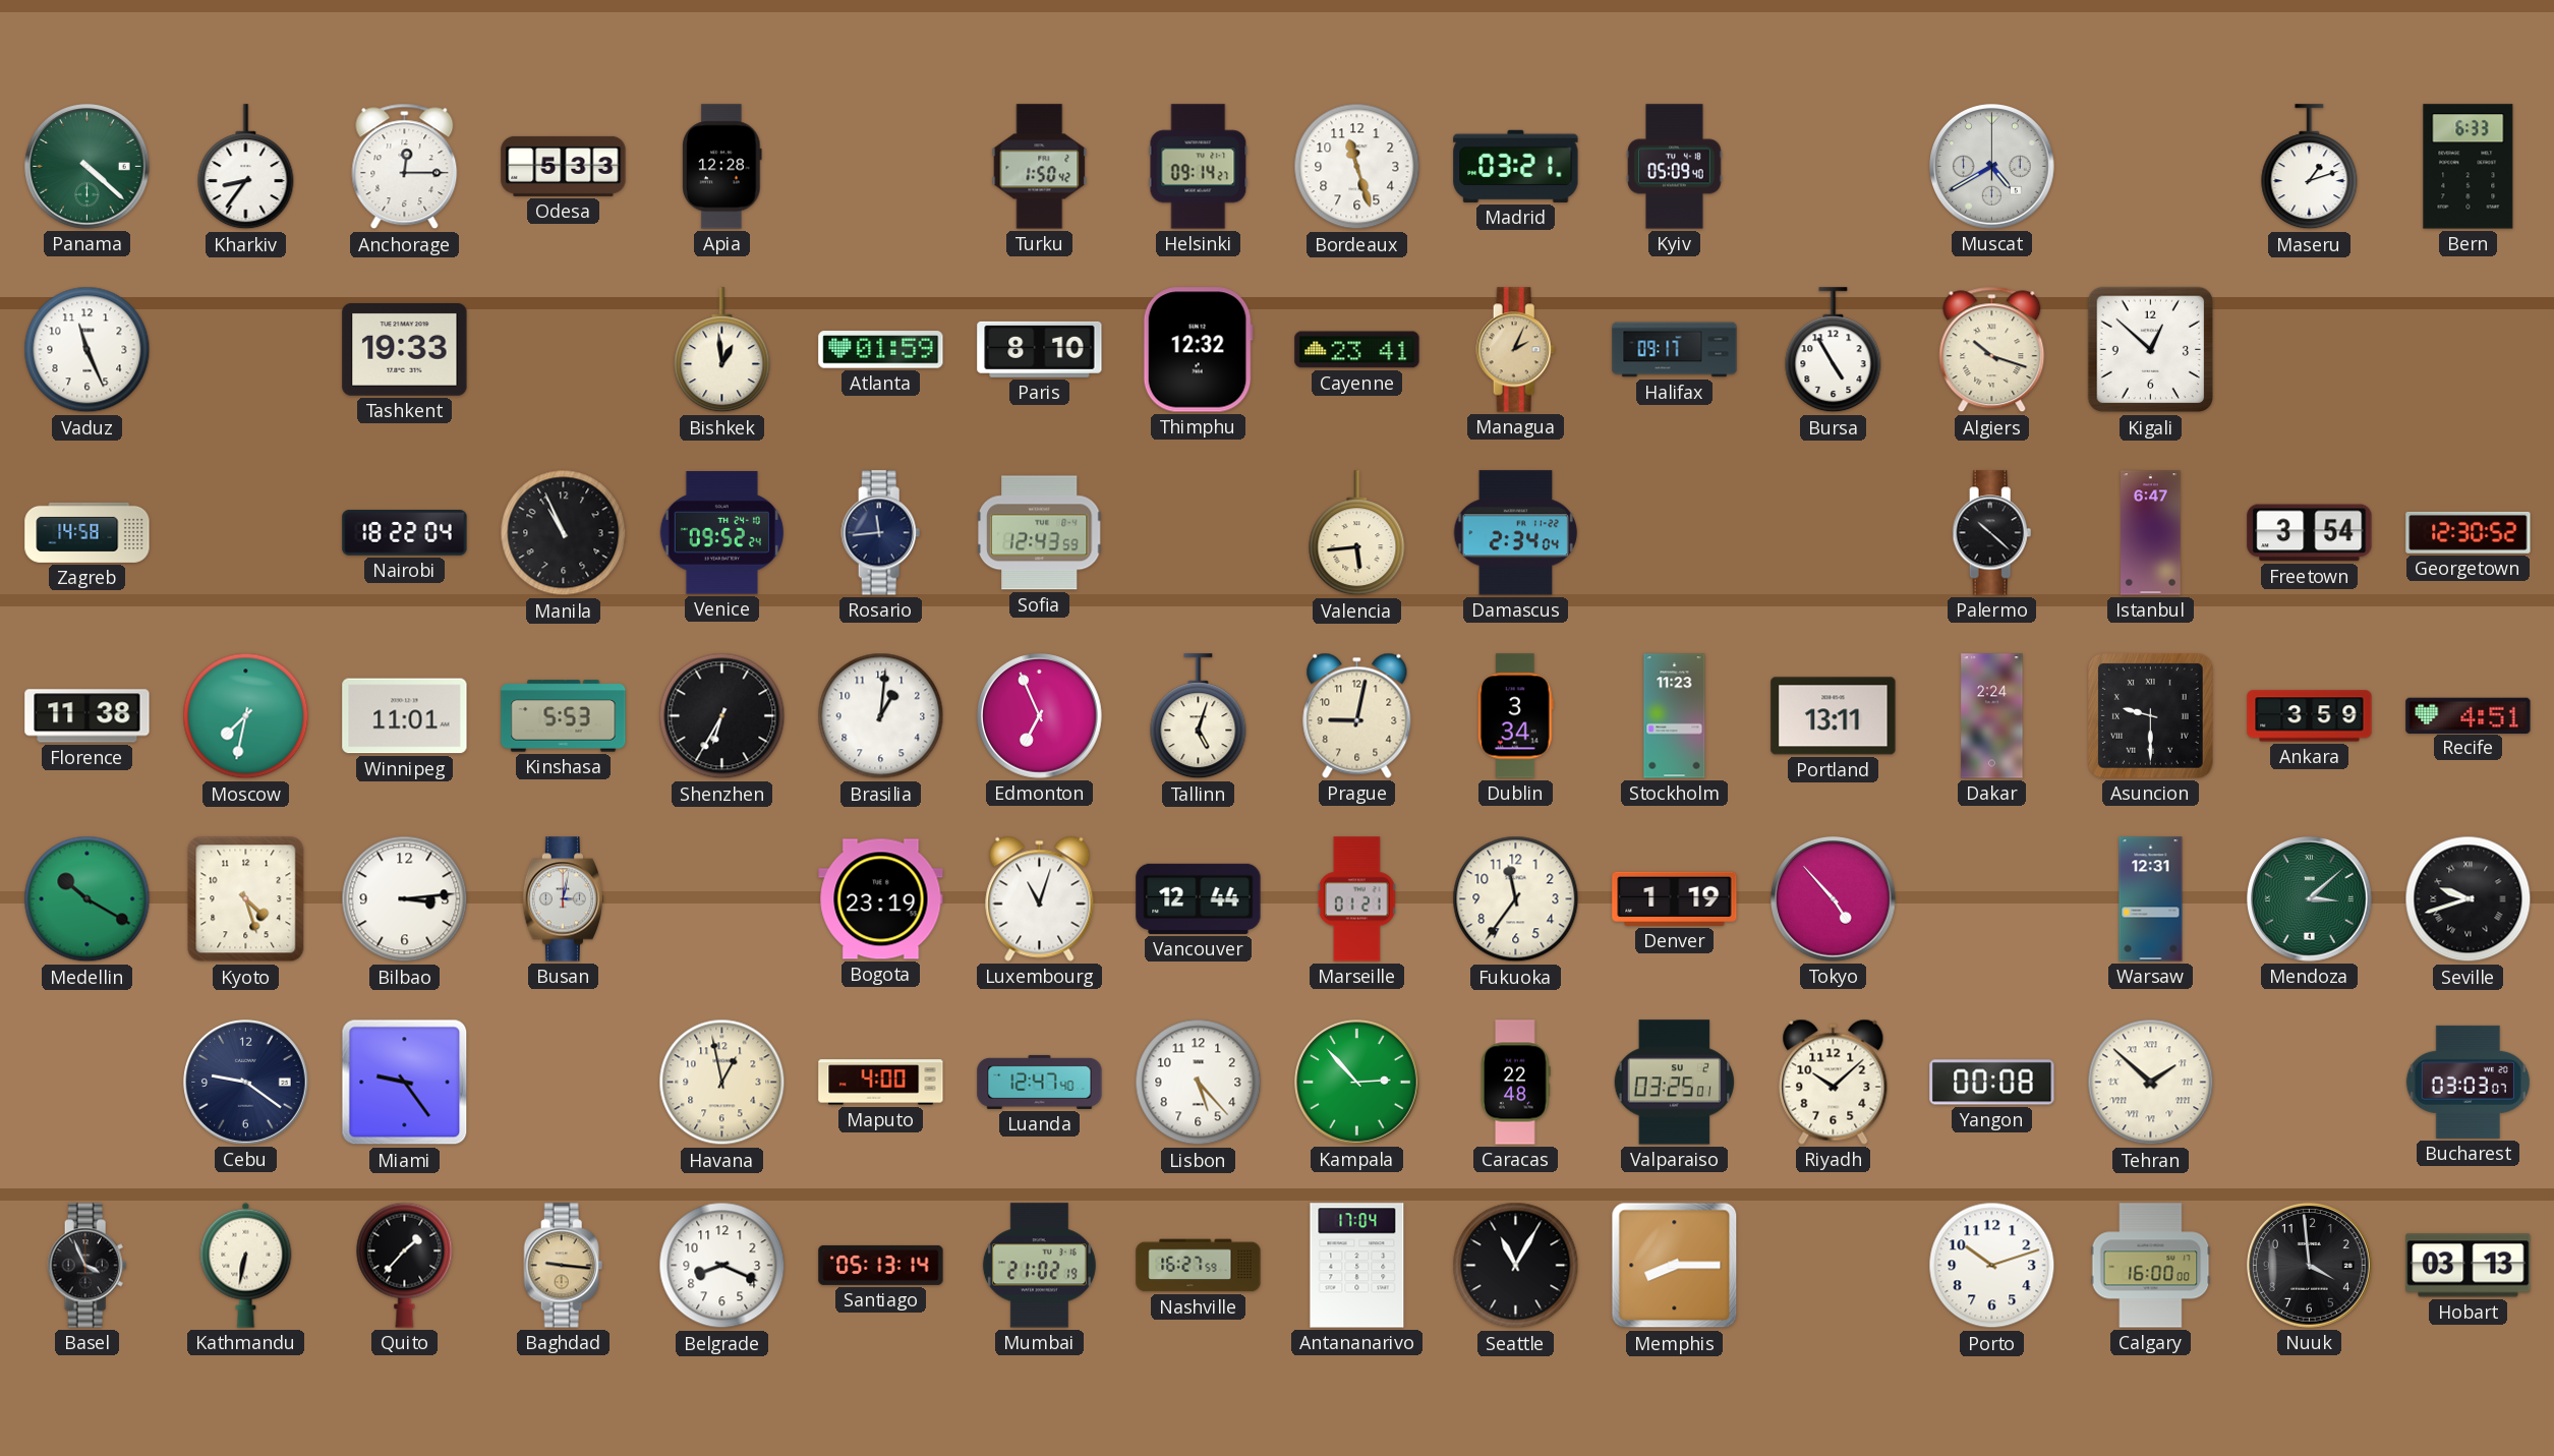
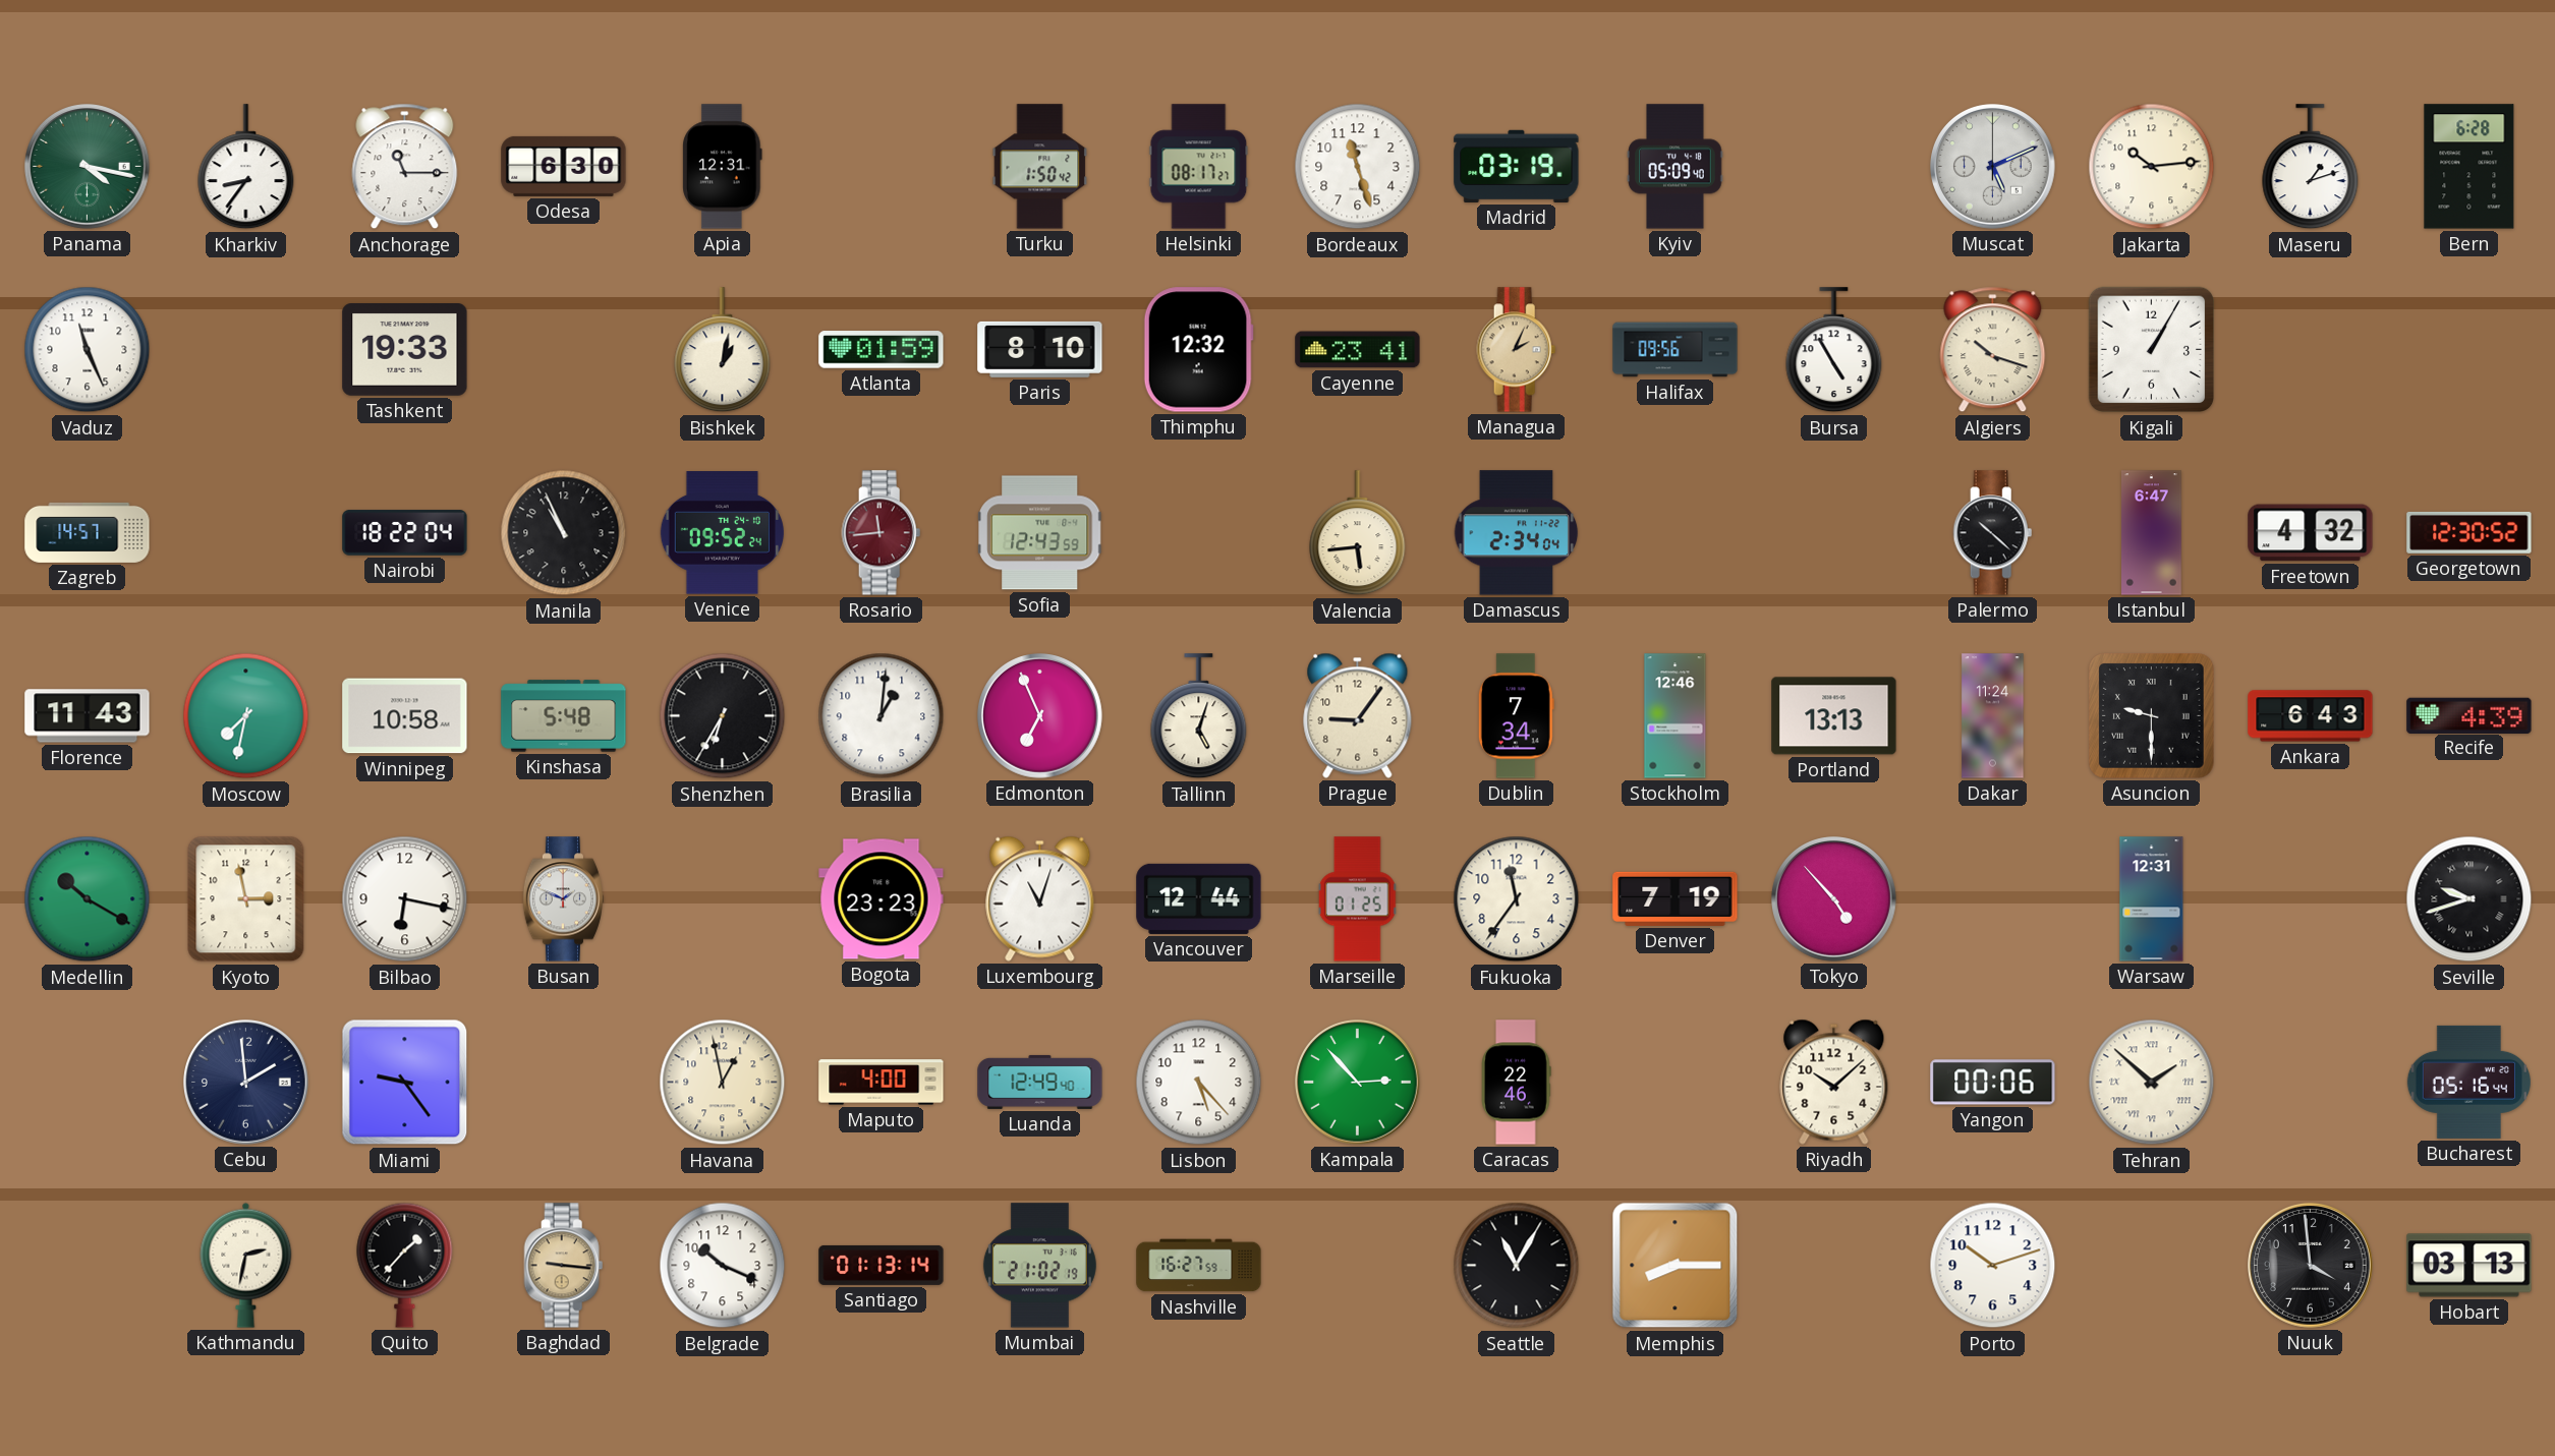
Panama: 4:22 -> 4:17
Anchorage: 12:15 -> 11:15
Odesa: 5:33 -> 6:30
Apia: 12:28 -> 12:31
Helsinki: 09:14 -> 08:17
Madrid: 03:21 -> 03:19
Muscat: 4:40 -> 5:11
Jakarta: none -> 10:14
Bern: 6:33 -> 6:28
Bishkek: 12:59 -> 1:02
Halifax: 09:17 -> 09:56
Kigali: 12:52 -> 1:05
Zagreb: 14:58 -> 14:57
Rosario dial: navy -> burgundy
Freetown: 3:54 -> 4:32
Florence: 11:38 -> 11:43
Winnipeg: 11:01 -> 10:58
Kinshasa: 5:53 -> 5:48
Prague: 9:02 -> 9:06
Dublin: 3:34 -> 7:34
Stockholm: 11:23 -> 12:46
Portland: 13:11 -> 13:13
Dakar: 2:24 -> 11:24
Ankara: 3:59 -> 6:43
Recife: 4:51 -> 4:39
Kyoto: 4:27 -> 2:58
Bilbao: 3:14 -> 6:17
Busan: 3:02 -> 1:49
Bogota: 23:19 -> 23:23
Marseille: 01:21 -> 01:25
Denver: 1:19 -> 7:19
Mendoza: 3:08 -> none
Cebu: 9:21 -> 1:59
Luanda: 12:47 -> 12:49
Caracas: 22:48 -> 22:46
Valparaiso: 03:25 -> none
Yangon: 00:08 -> 00:06
Bucharest: 03:03 -> 05:16
Basel: 3:56 -> none
Kathmandu: 6:32 -> 2:32
Belgrade: 8:19 -> 10:19
Santiago: 05:13 -> 01:13
Antananarivo: 17:04 -> none
Calgary: 16:00 -> none
